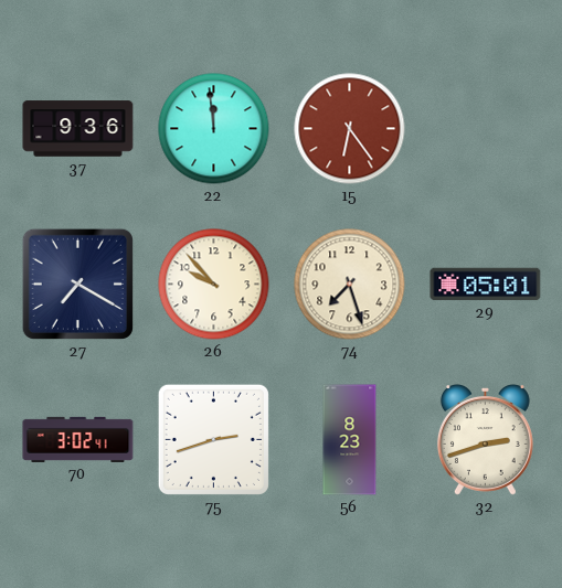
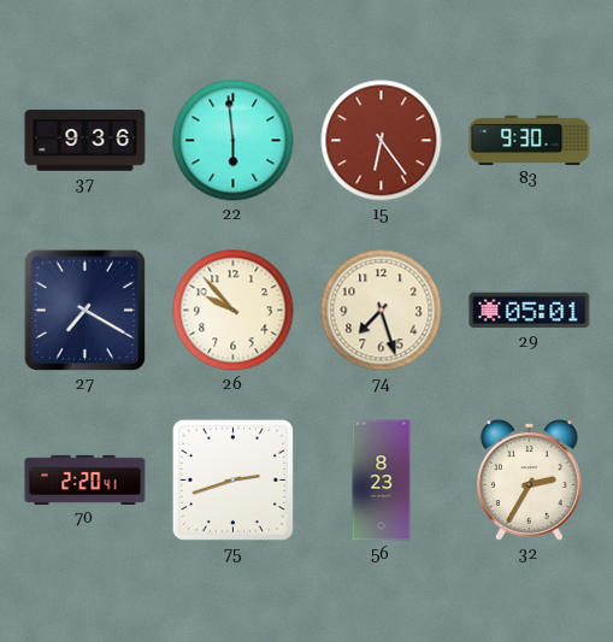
22: 11:59 -> 5:59
83: none -> 9:30
70: 3:02 -> 2:20
32: 2:42 -> 2:35
